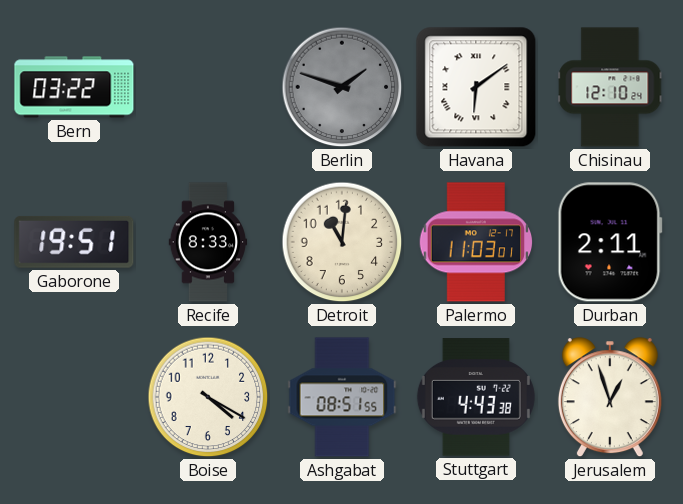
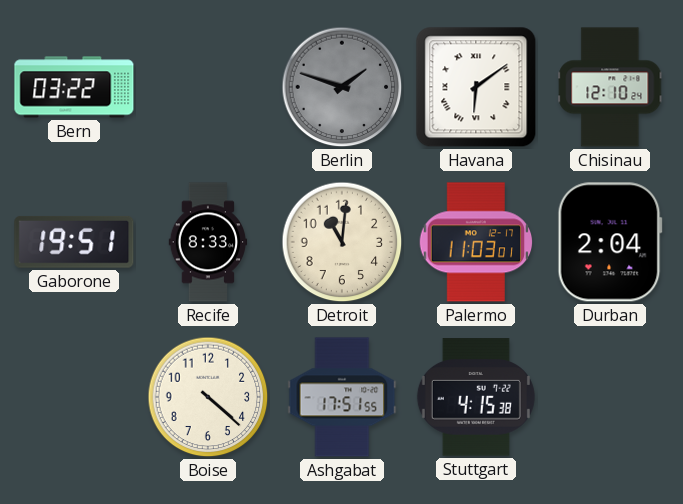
Durban: 2:11 -> 2:04
Boise: 4:20 -> 4:22
Ashgabat: 08:51 -> 17:51
Stuttgart: 4:43 -> 4:15
Jerusalem: 12:57 -> none
